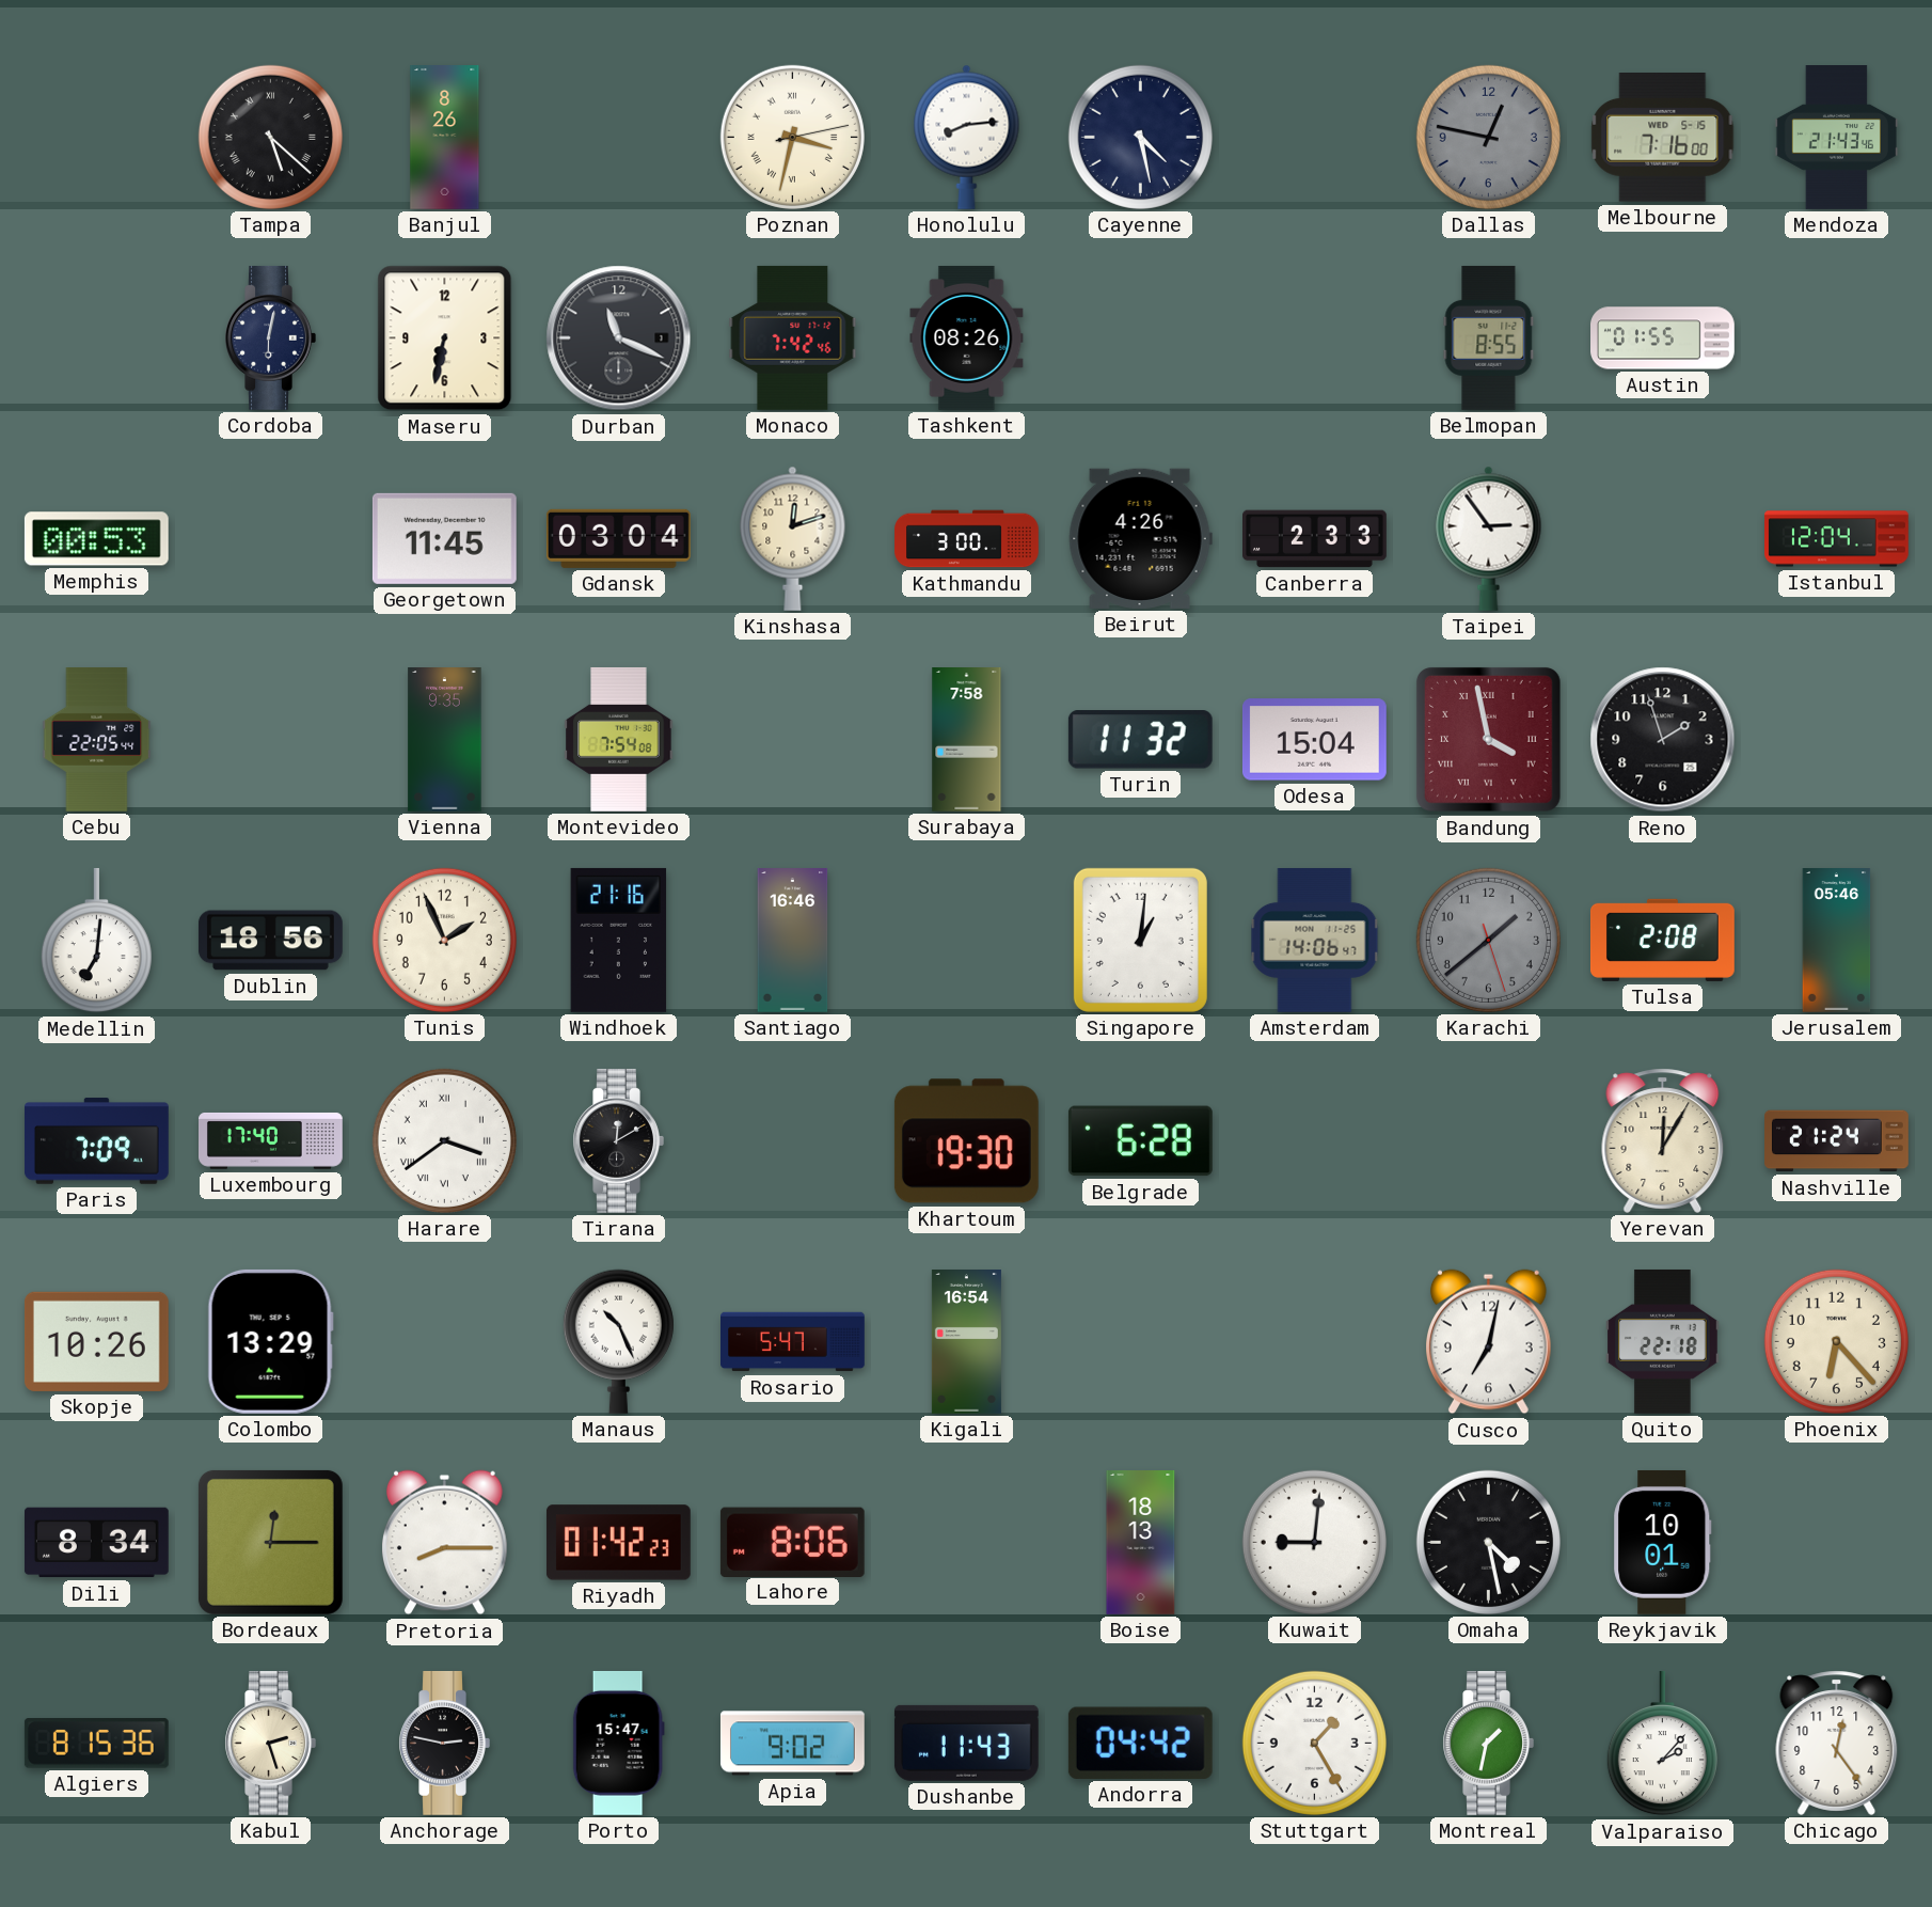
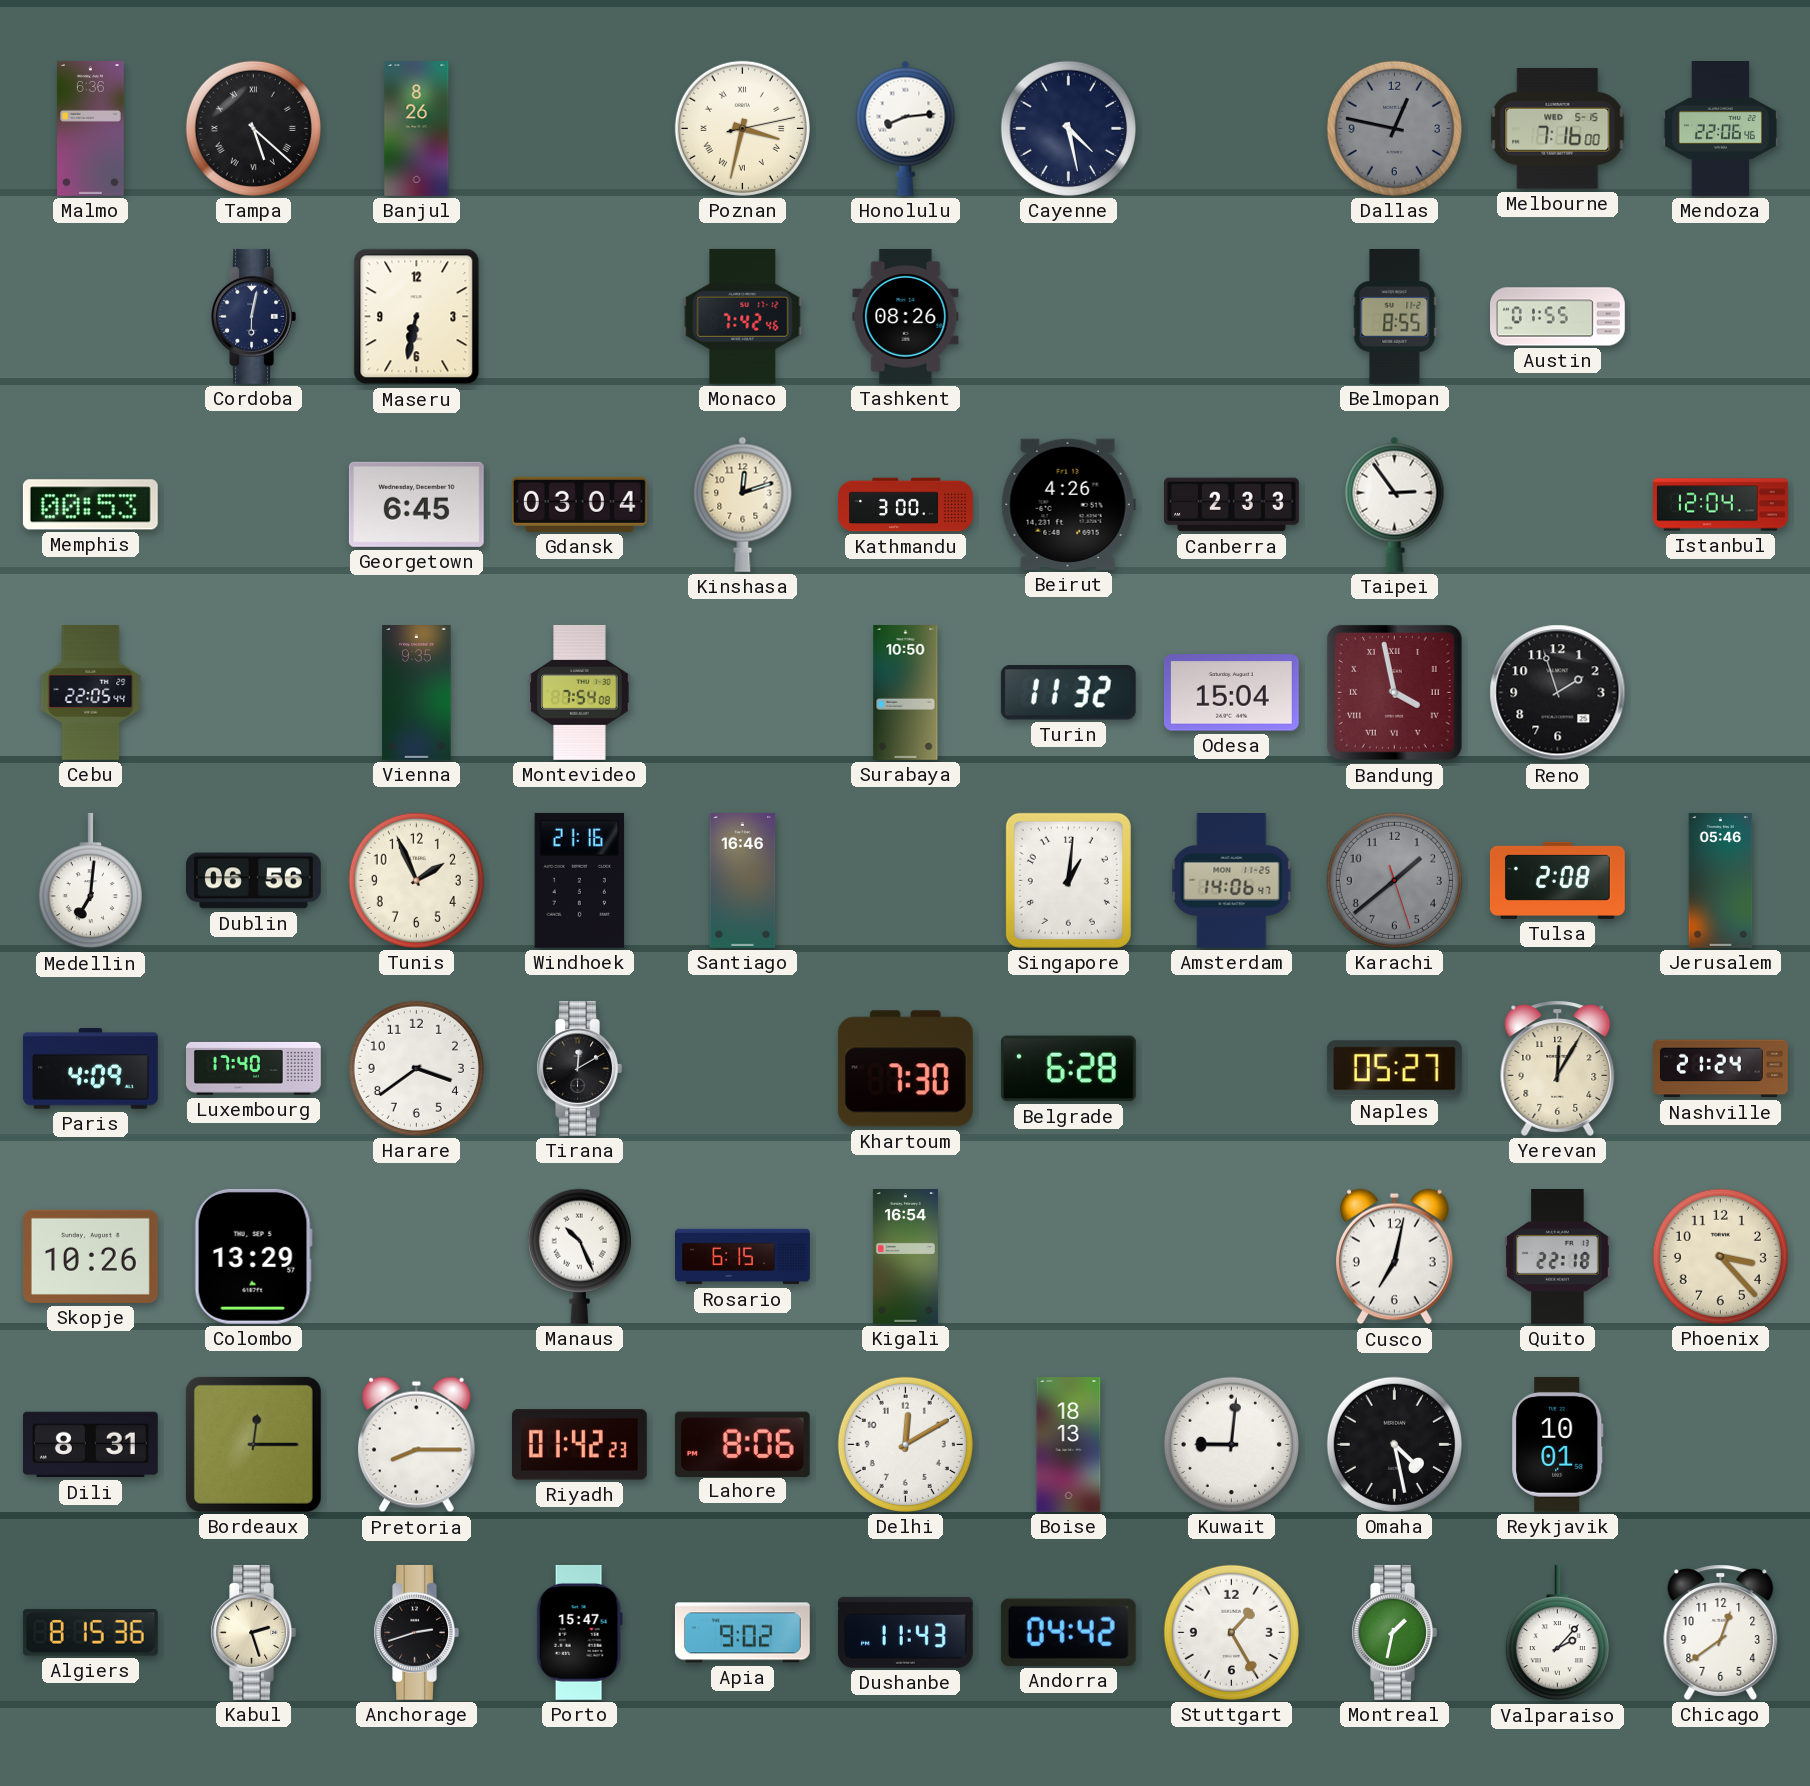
Malmo: none -> 6:36
Mendoza: 21:43 -> 22:06
Durban: 11:19 -> none
Georgetown: 11:45 -> 6:45
Surabaya: 7:58 -> 10:50
Dublin: 18:56 -> 06:56
Paris: 7:09 -> 4:09
Harare numerals: Roman -> Arabic
Khartoum: 19:30 -> 7:30
Naples: none -> 05:27
Rosario: 5:47 -> 6:15
Phoenix: 6:23 -> 3:23
Dili: 8:34 -> 8:31
Delhi: none -> 12:10
Anchorage: 2:47 -> 2:42
Chicago: 12:24 -> 12:39
